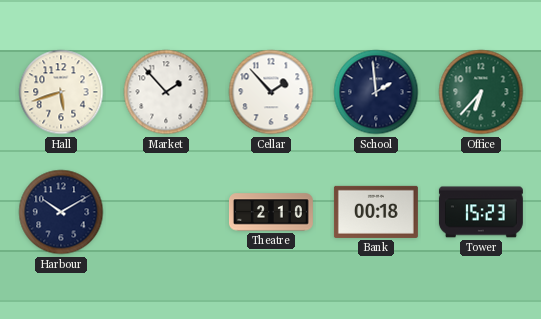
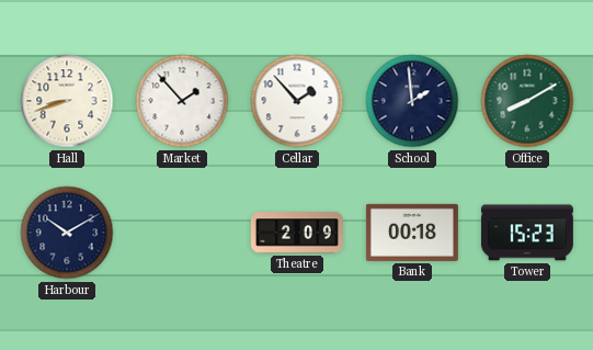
Hall: 5:42 -> 8:42
Office: 6:37 -> 8:10
Theatre: 2:10 -> 2:09
